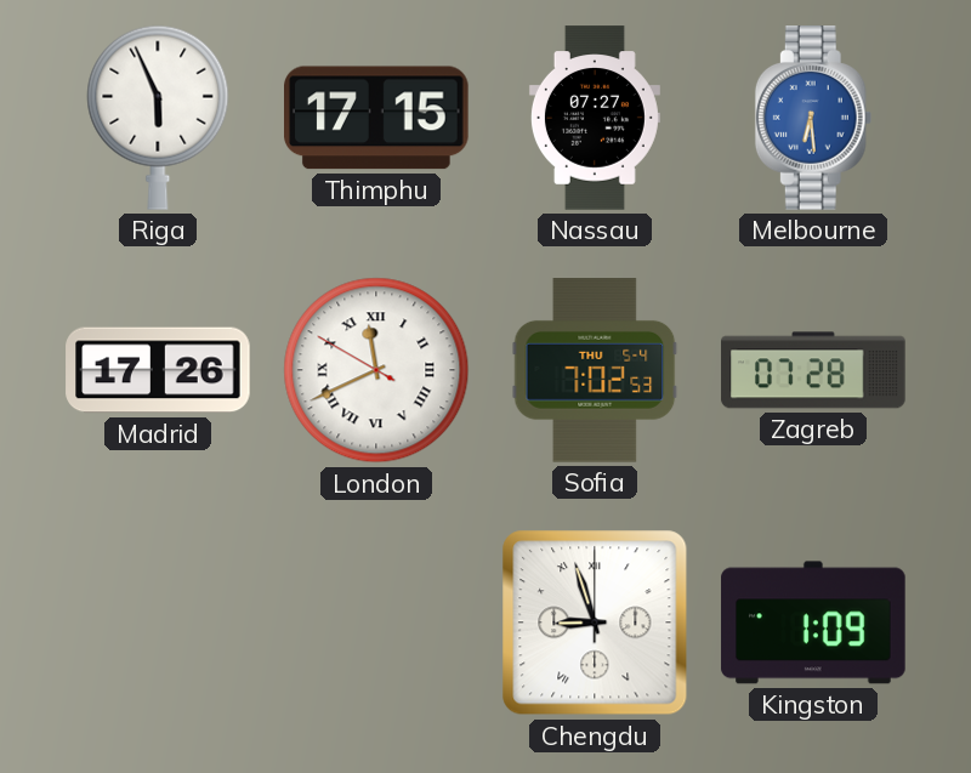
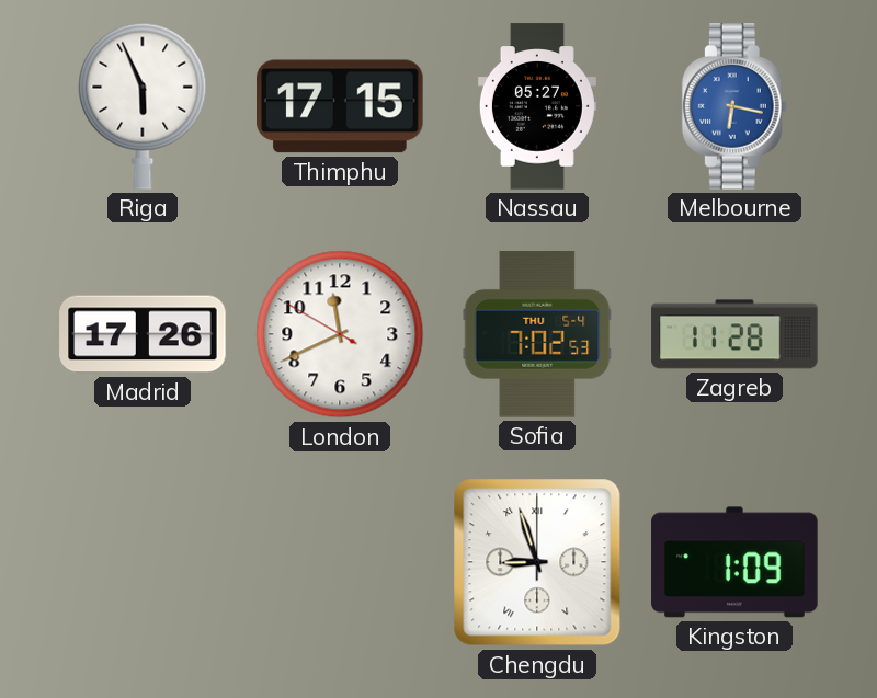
Nassau: 07:27 -> 05:27
Melbourne: 6:29 -> 6:17
London numerals: Roman -> Arabic
Zagreb: 07:28 -> 11:28
